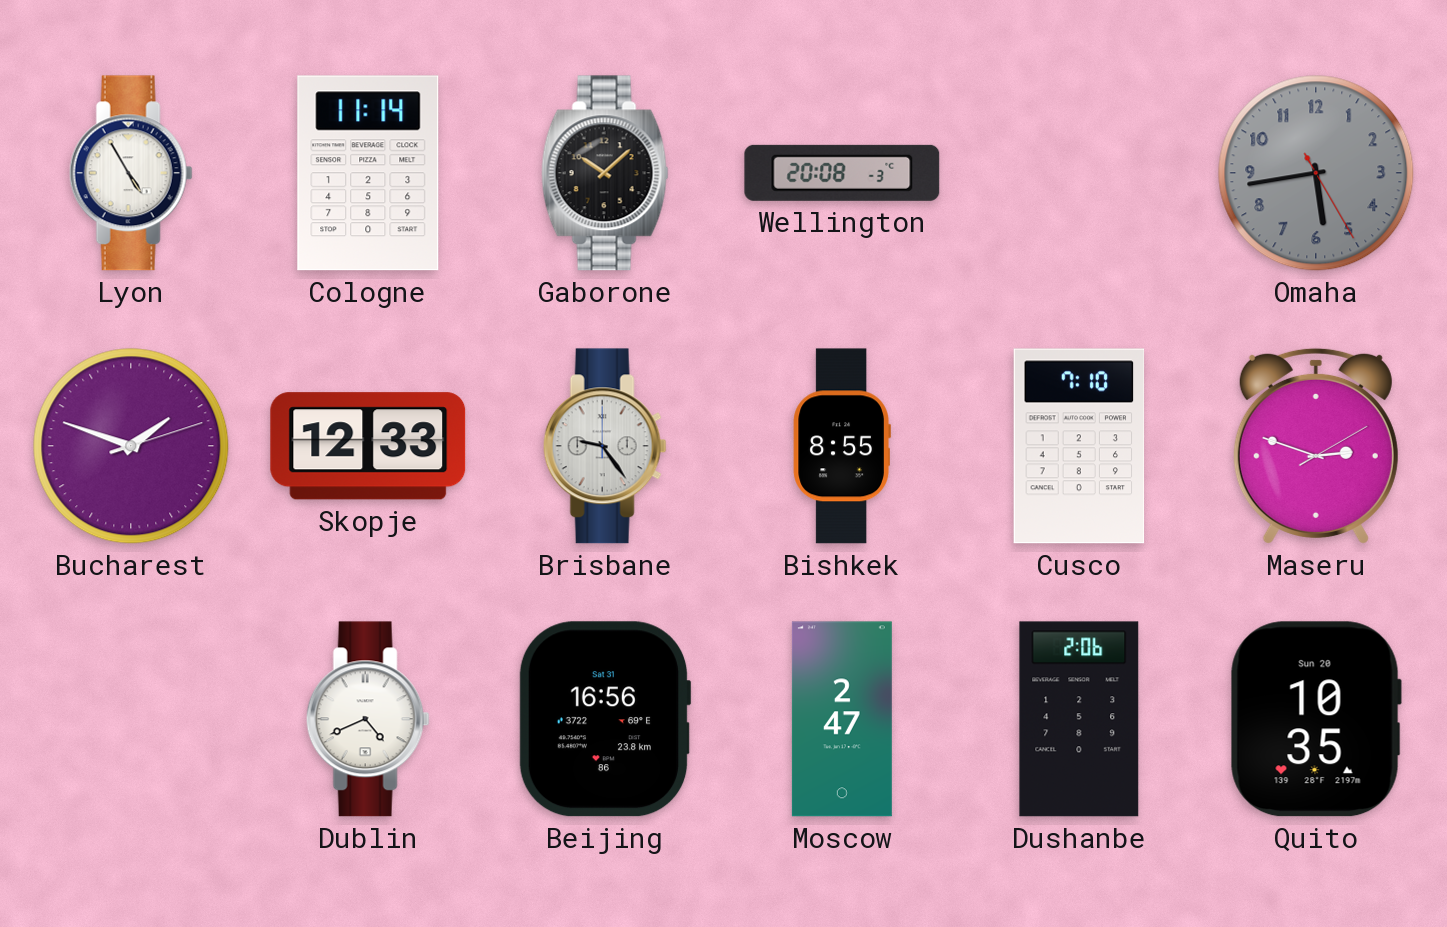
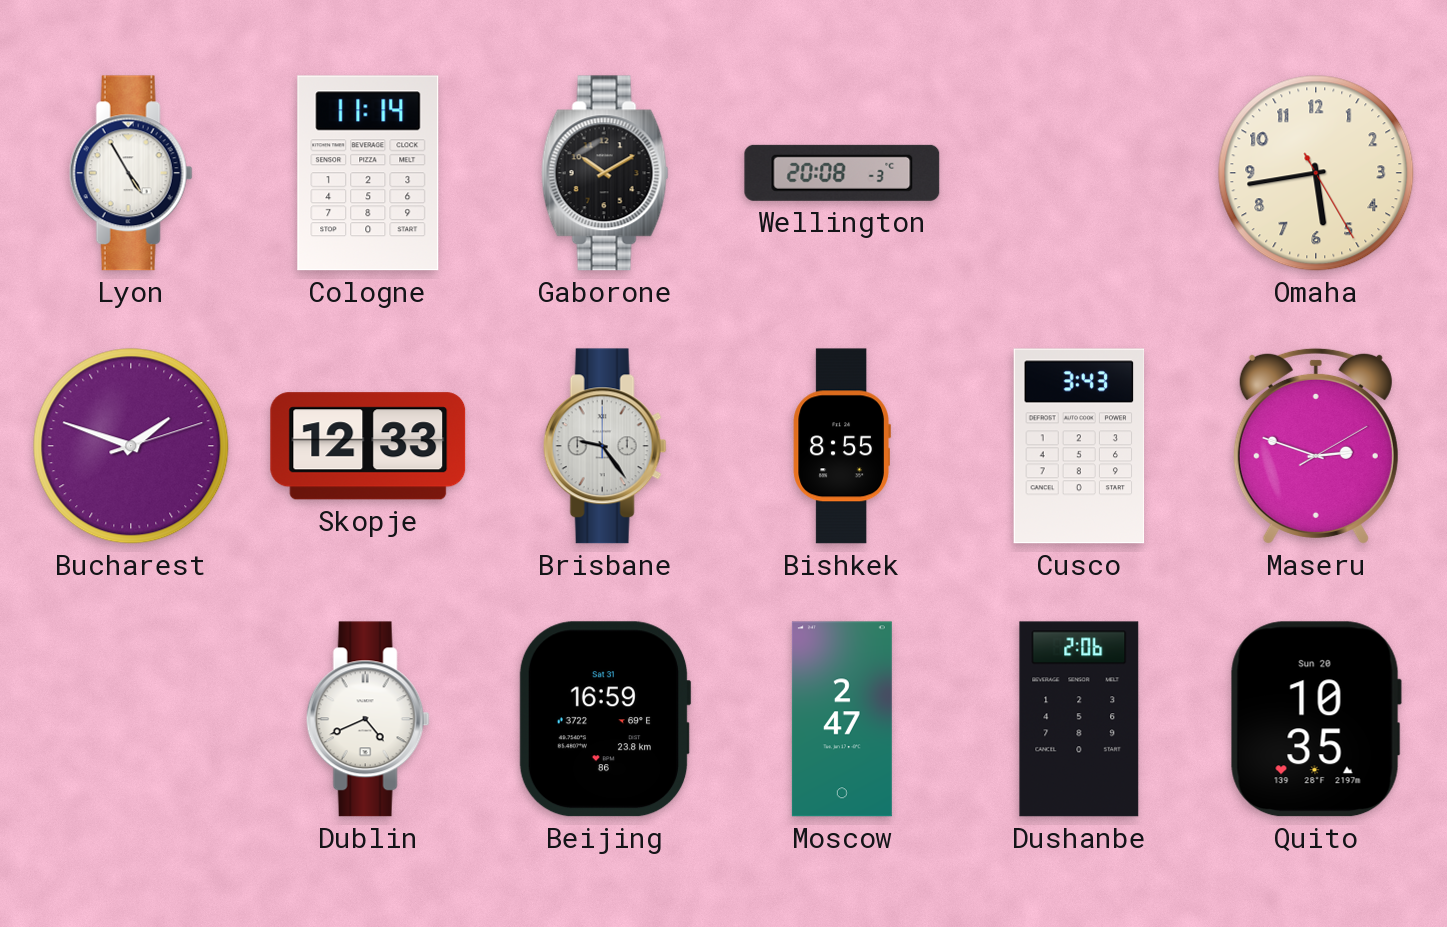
Gaborone: 10:08 -> 10:10
Omaha dial: grey -> cream
Cusco: 7:10 -> 3:43
Beijing: 16:56 -> 16:59
